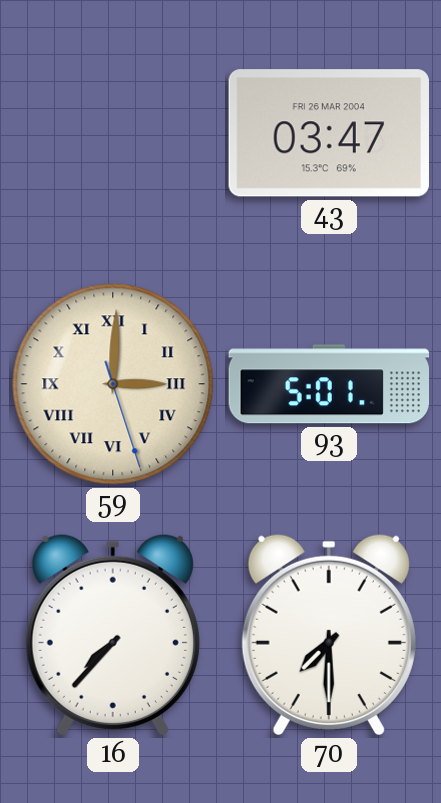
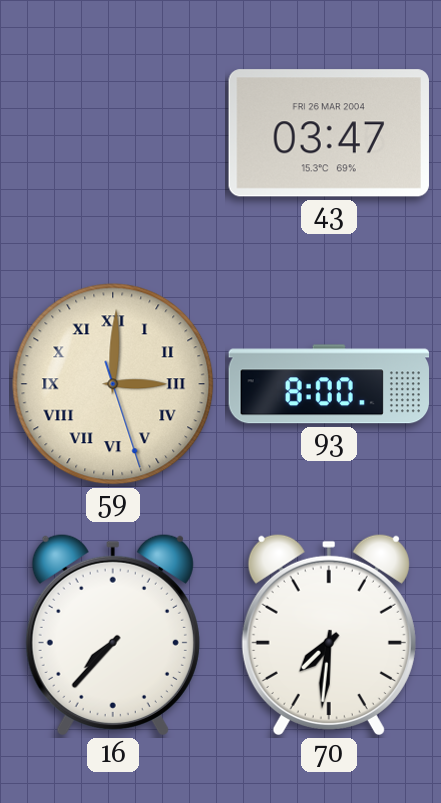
93: 5:01 -> 8:00
70: 7:30 -> 7:31
